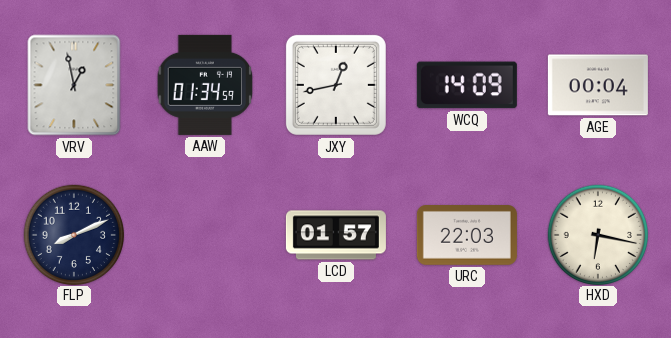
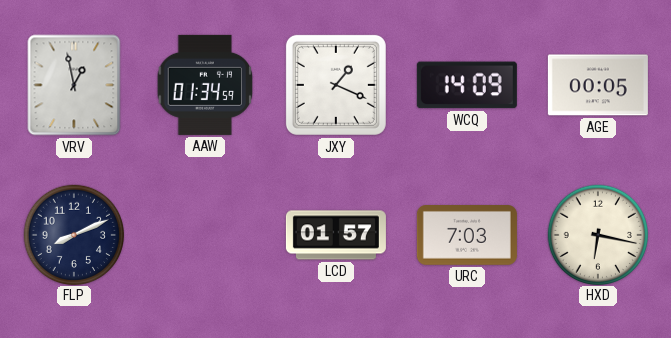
JXY: 12:43 -> 1:19
AGE: 00:04 -> 00:05
URC: 22:03 -> 7:03
